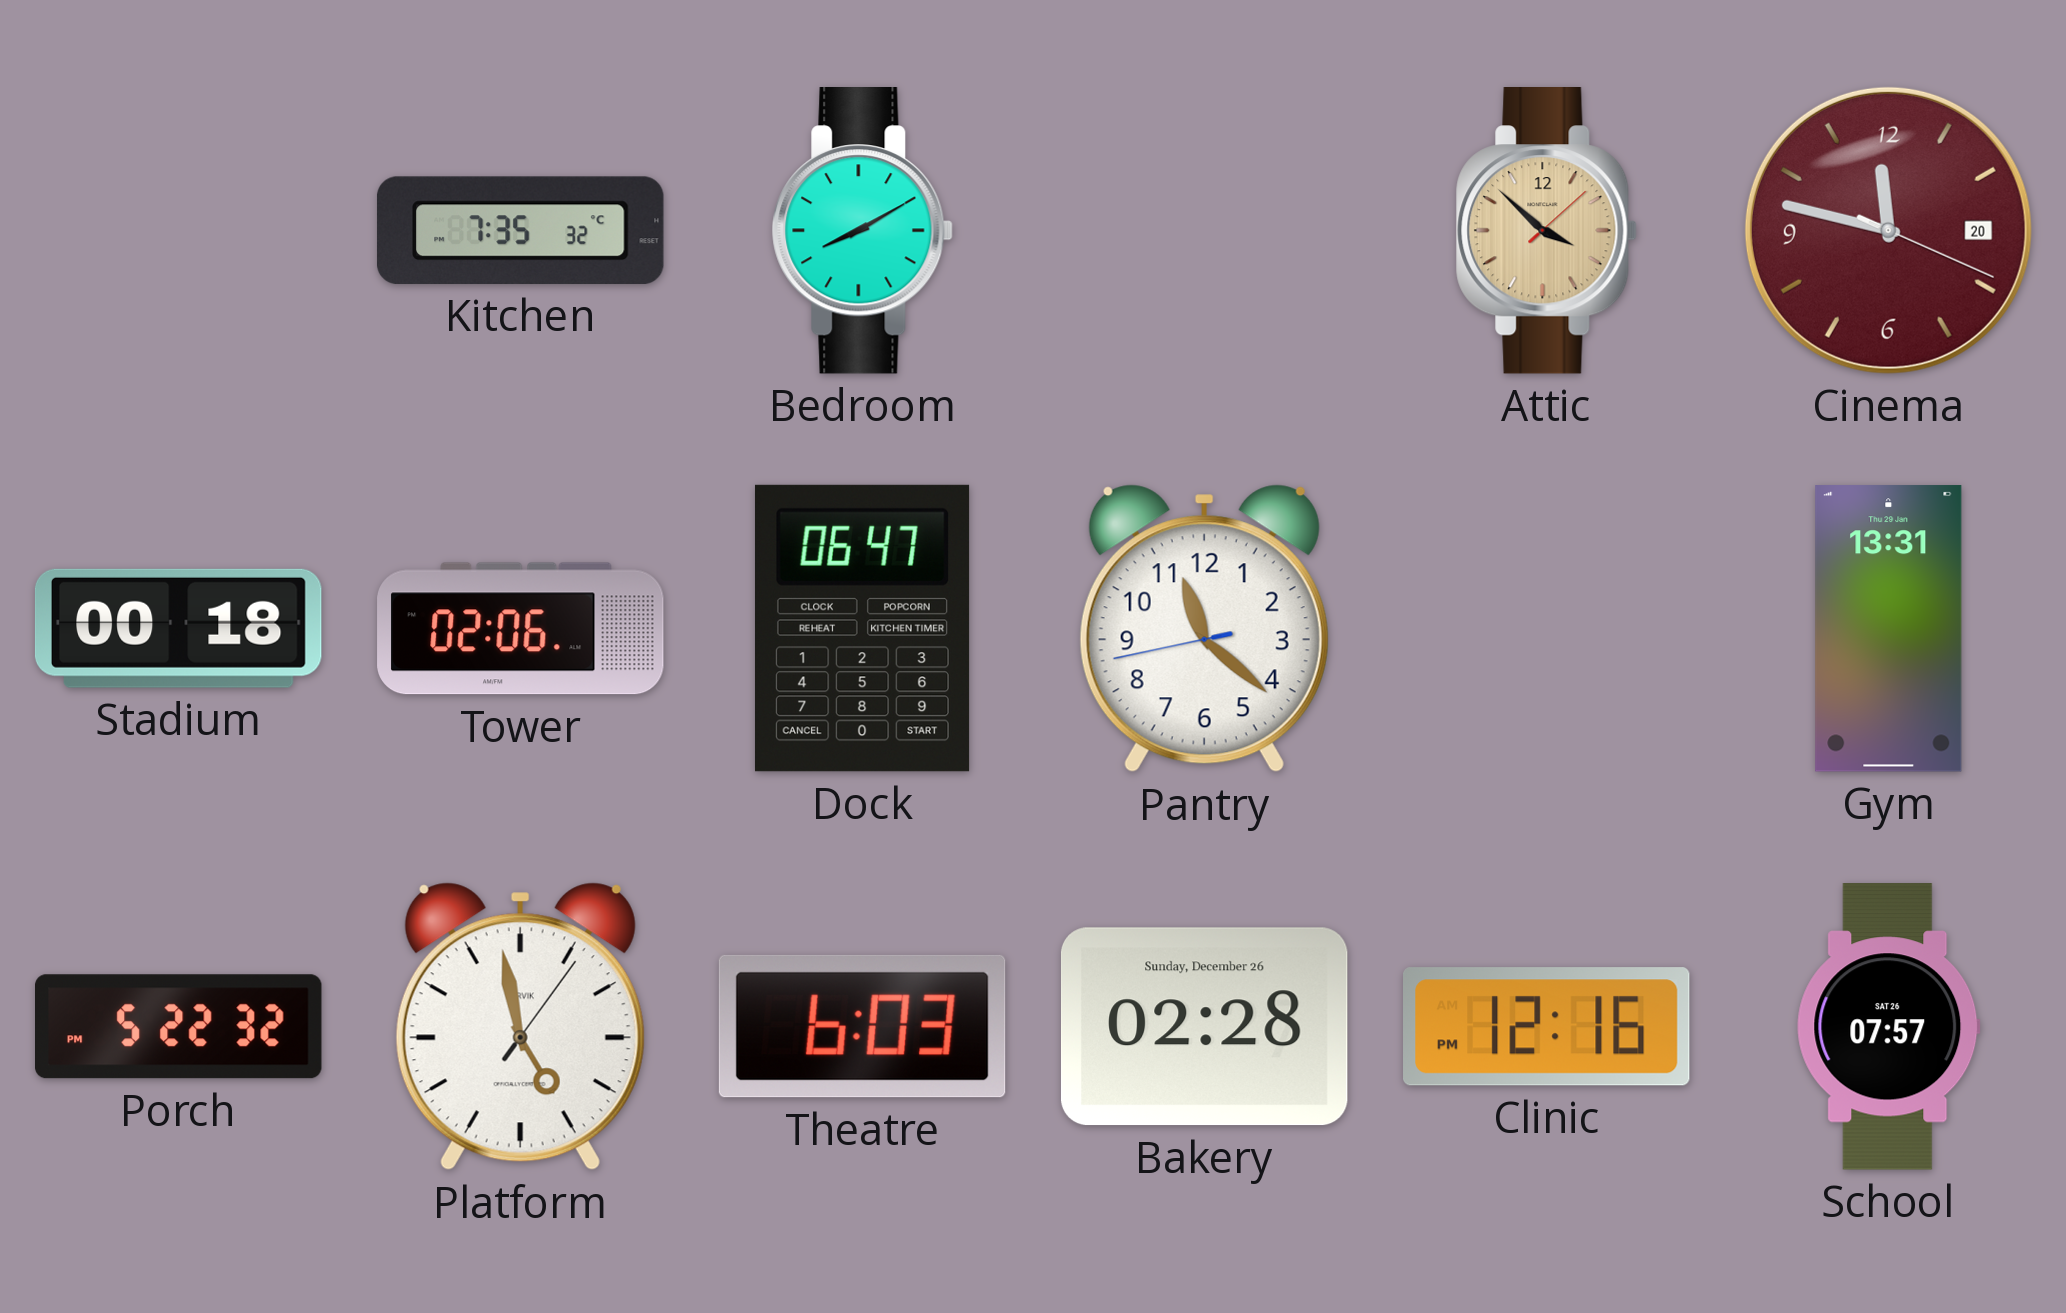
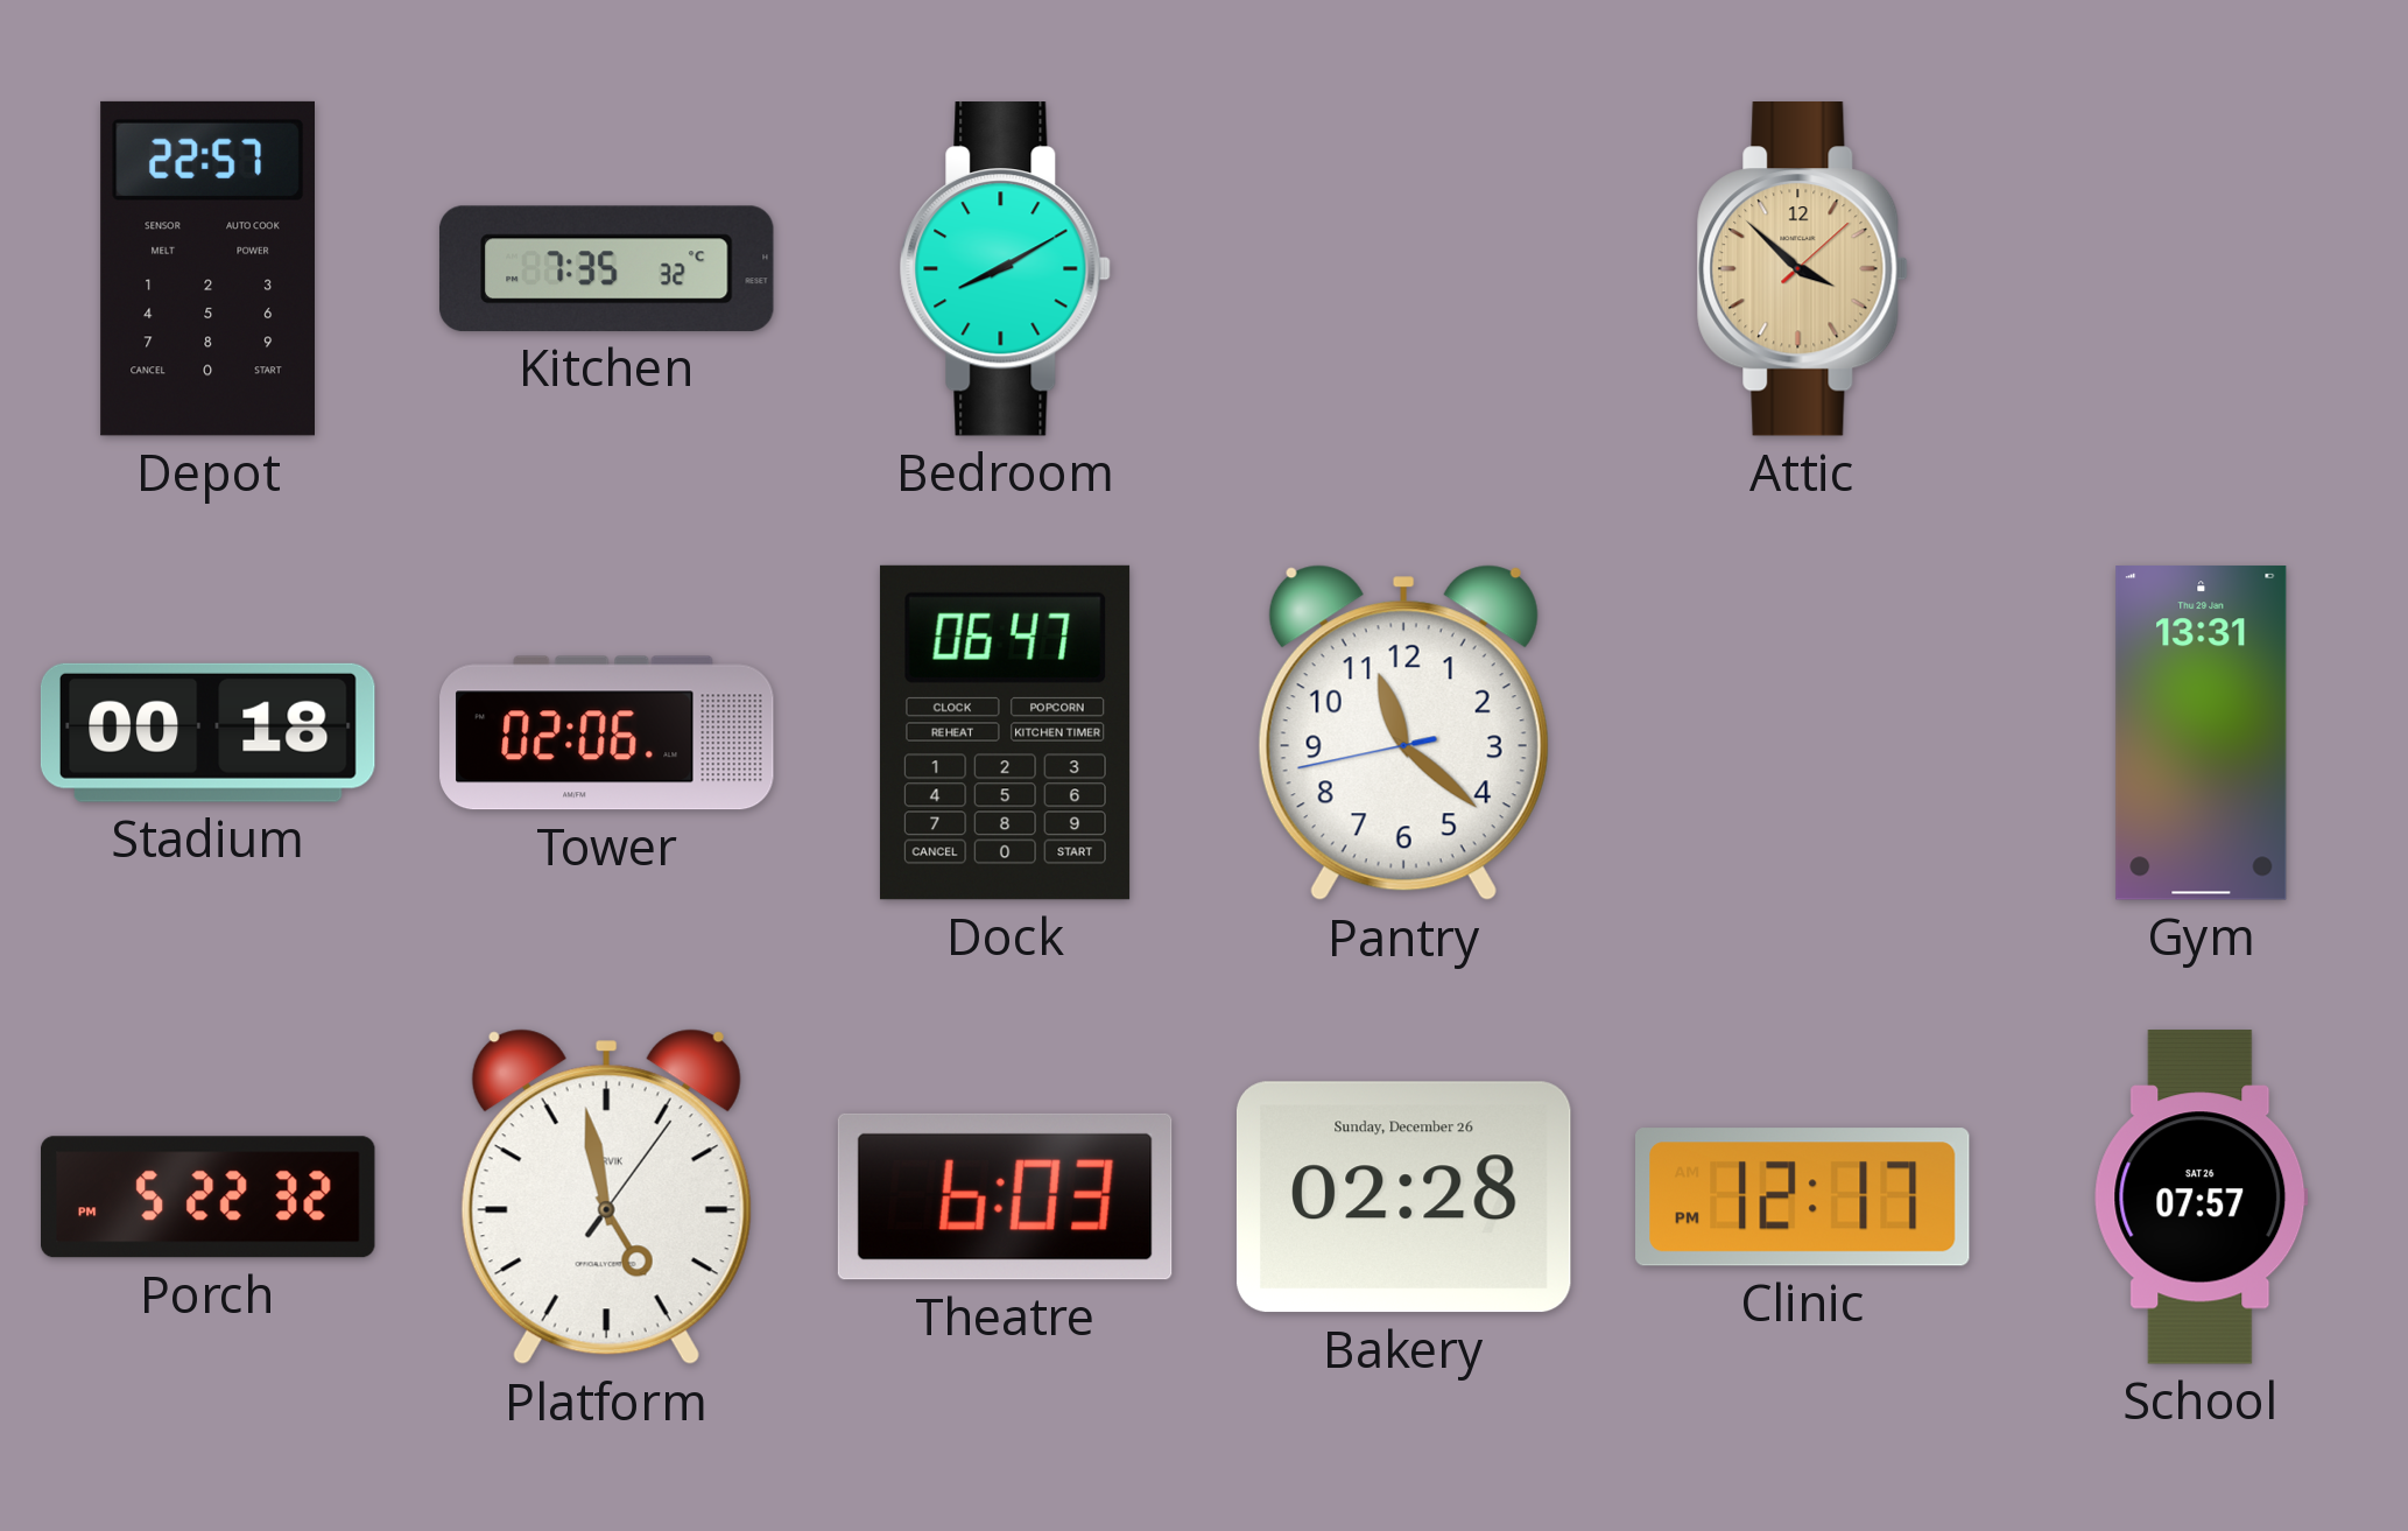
Depot: none -> 22:57
Cinema: 11:47 -> none
Clinic: 12:16 -> 12:17
